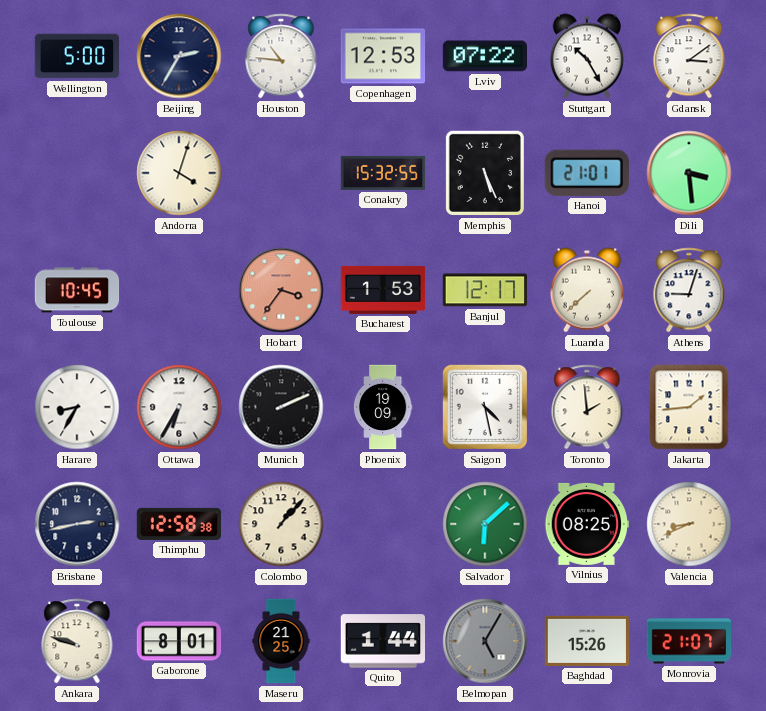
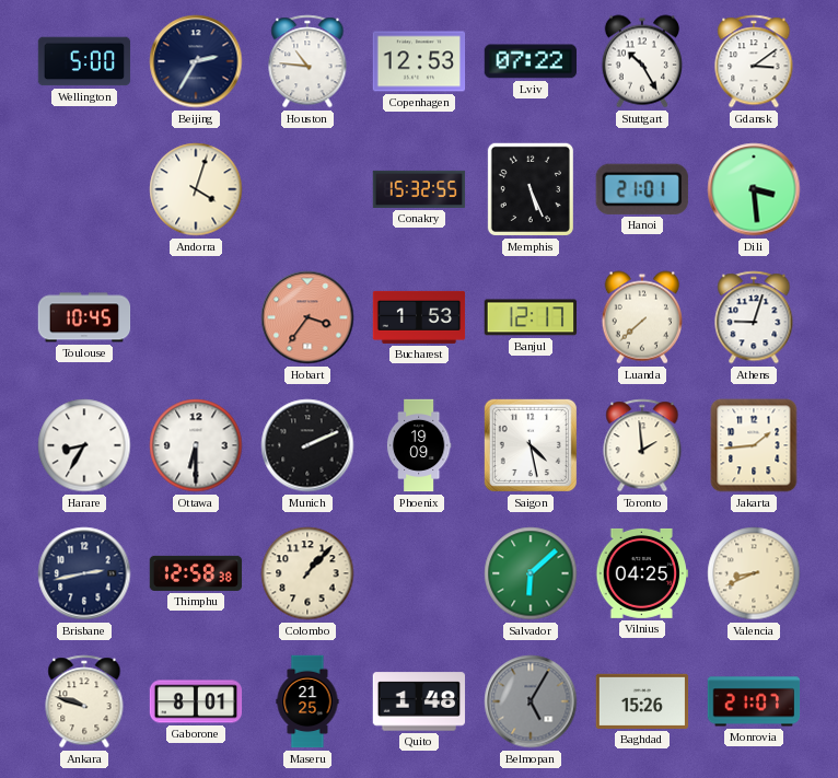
Ottawa: 6:35 -> 6:30
Vilnius: 08:25 -> 04:25
Quito: 1:44 -> 1:48
